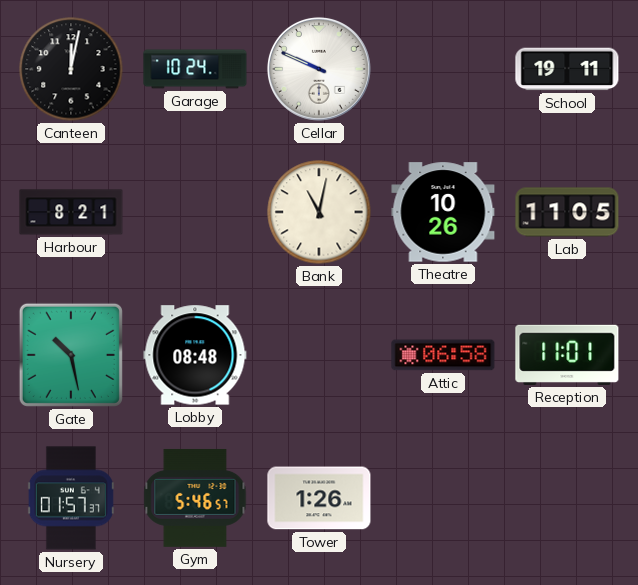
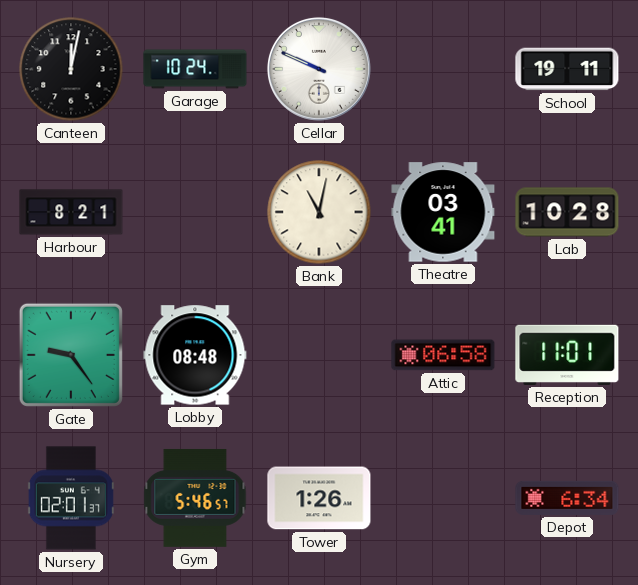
Theatre: 10:26 -> 03:41
Lab: 11:05 -> 10:28
Gate: 10:28 -> 9:24
Nursery: 01:57 -> 02:01
Depot: none -> 6:34
